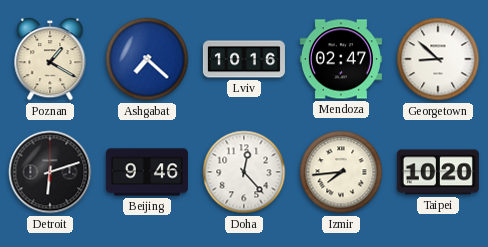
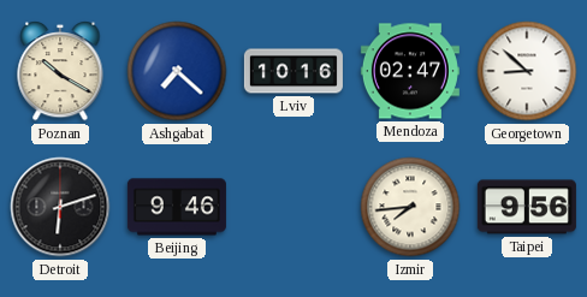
Poznan: 1:20 -> 10:20
Doha: 12:23 -> none
Taipei: 10:20 -> 9:56
